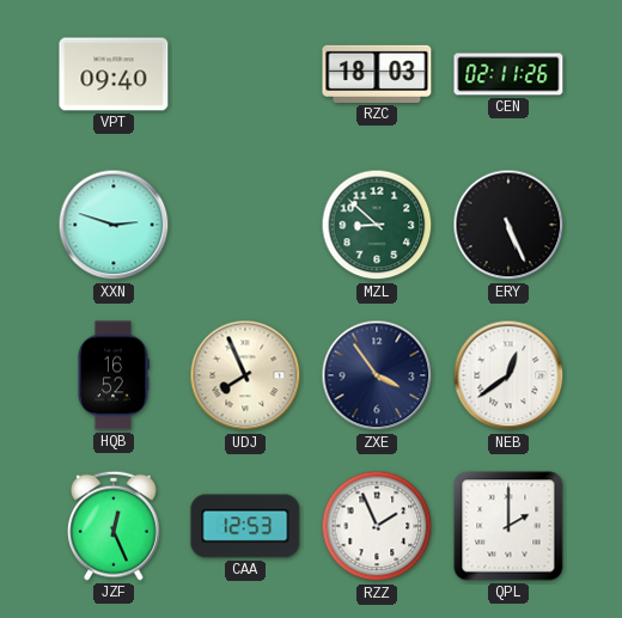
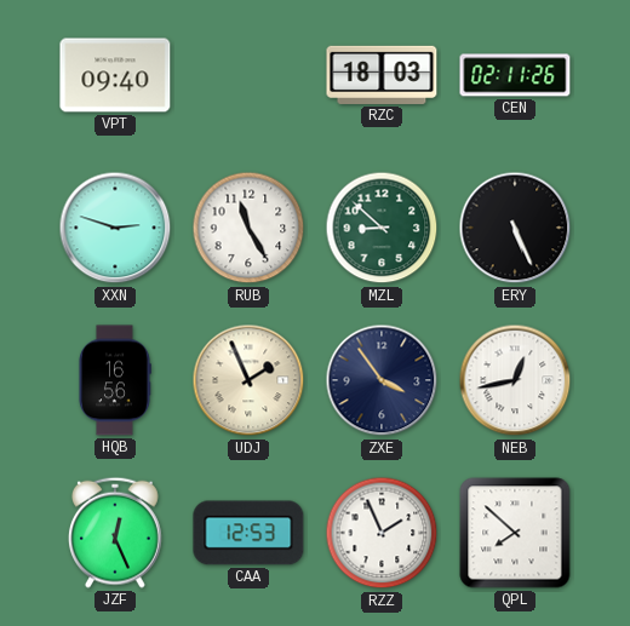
RUB: none -> 11:25
HQB: 16:52 -> 16:56
UDJ: 7:56 -> 1:56
NEB: 12:39 -> 12:43
QPL: 2:00 -> 7:52
